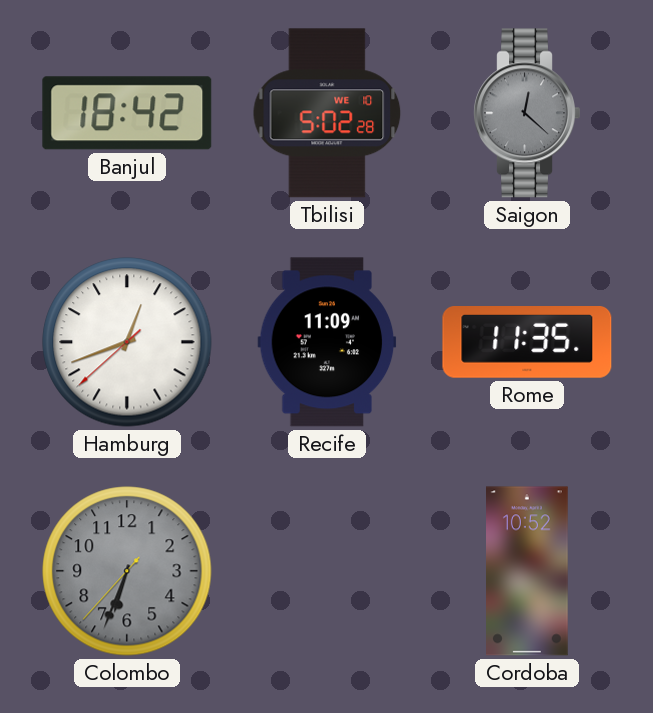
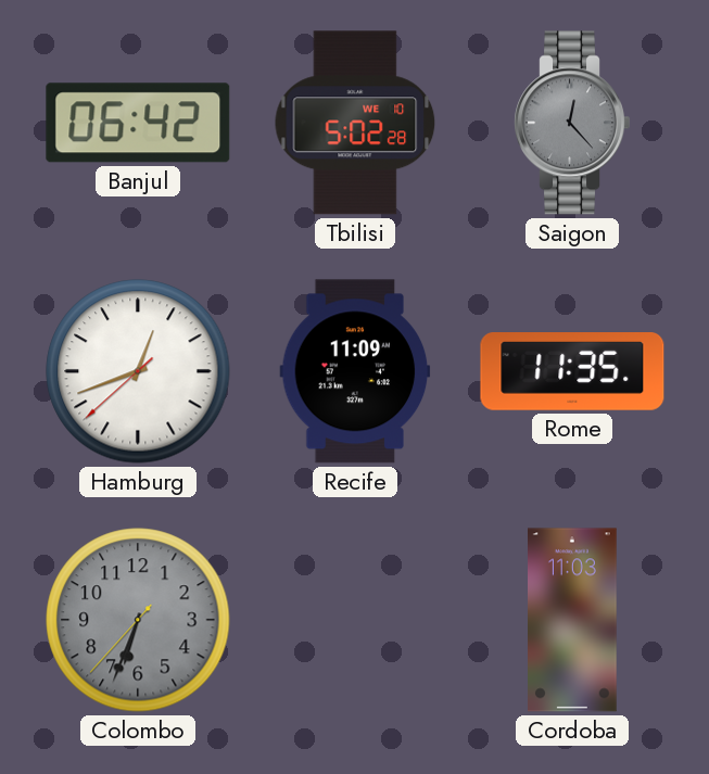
Banjul: 18:42 -> 06:42
Saigon: 12:22 -> 12:23
Cordoba: 10:52 -> 11:03
